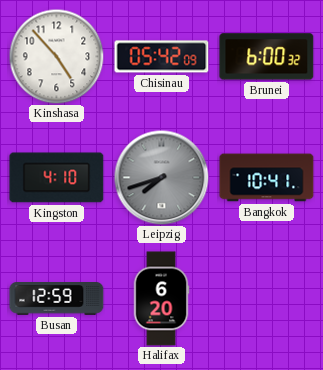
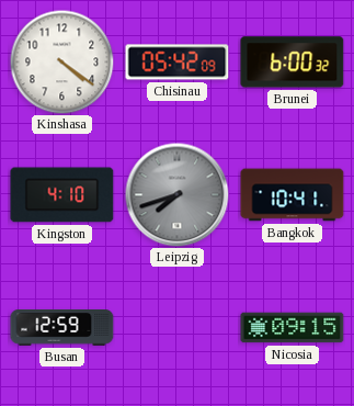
Kinshasa: 4:53 -> 4:21
Halifax: 6:20 -> none
Nicosia: none -> 09:15
